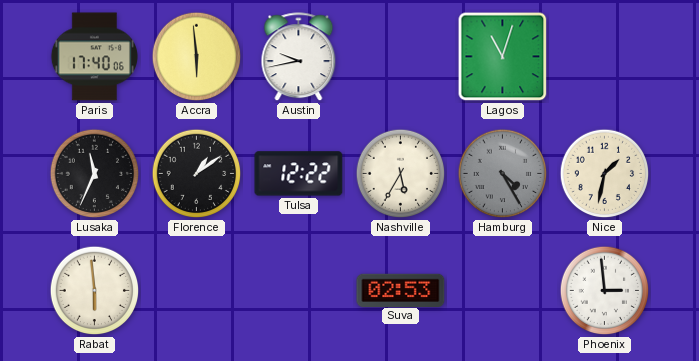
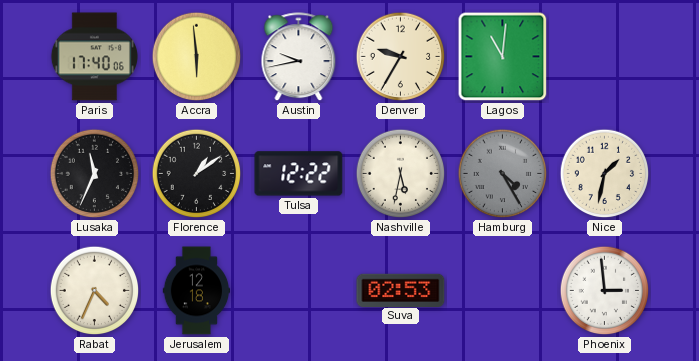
Denver: none -> 9:35
Lagos: 11:03 -> 11:01
Nashville: 5:35 -> 5:32
Rabat: 5:59 -> 4:34
Jerusalem: none -> 12:18
